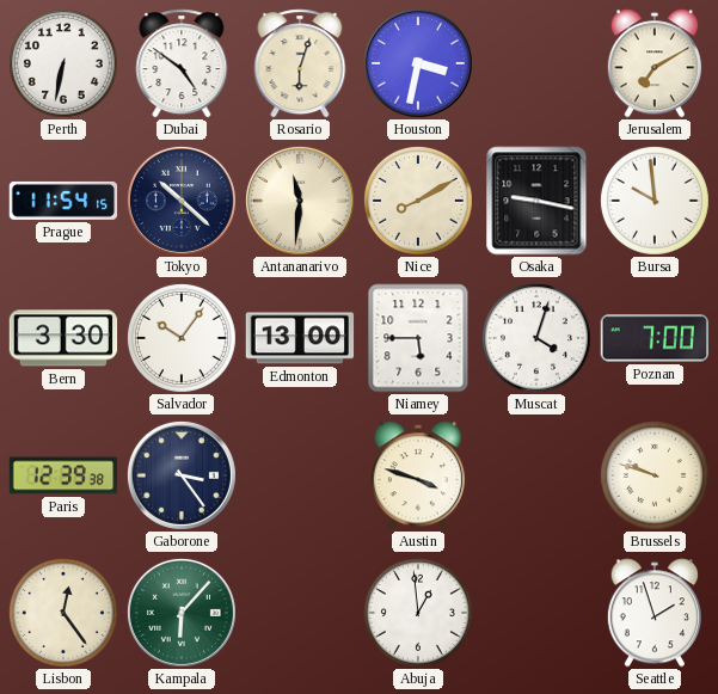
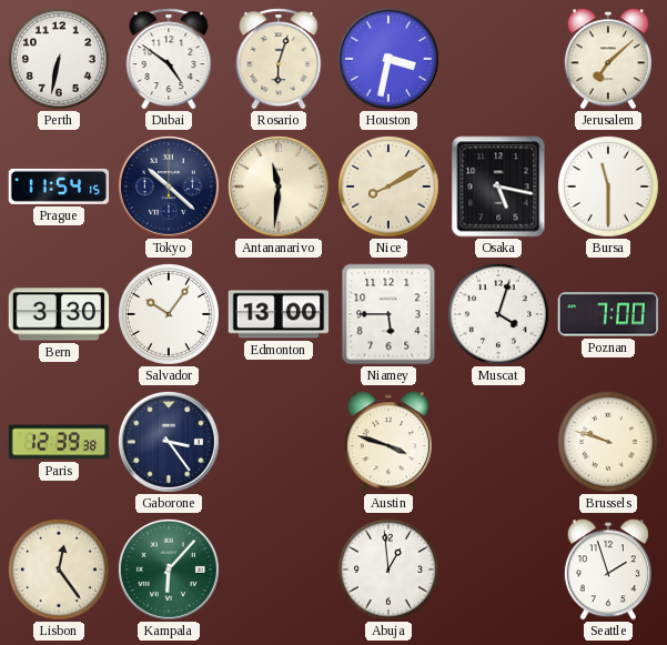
Jerusalem: 7:10 -> 7:08
Osaka: 9:17 -> 5:17
Bursa: 9:59 -> 11:30
